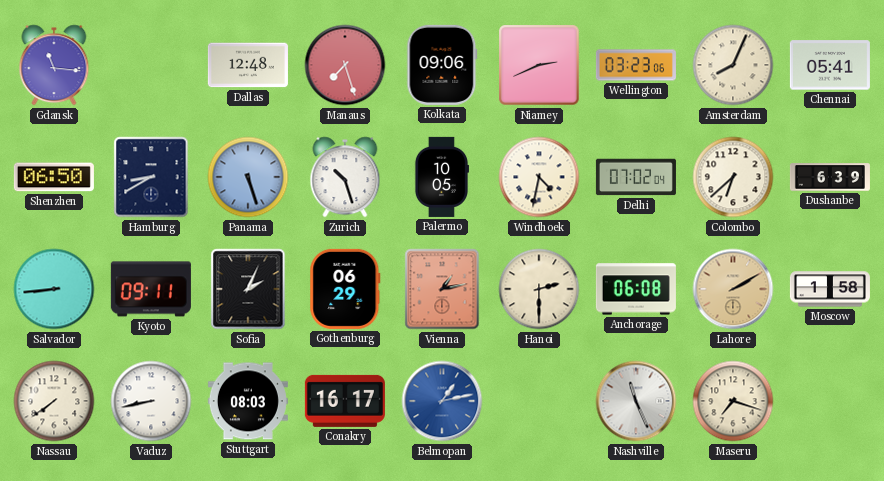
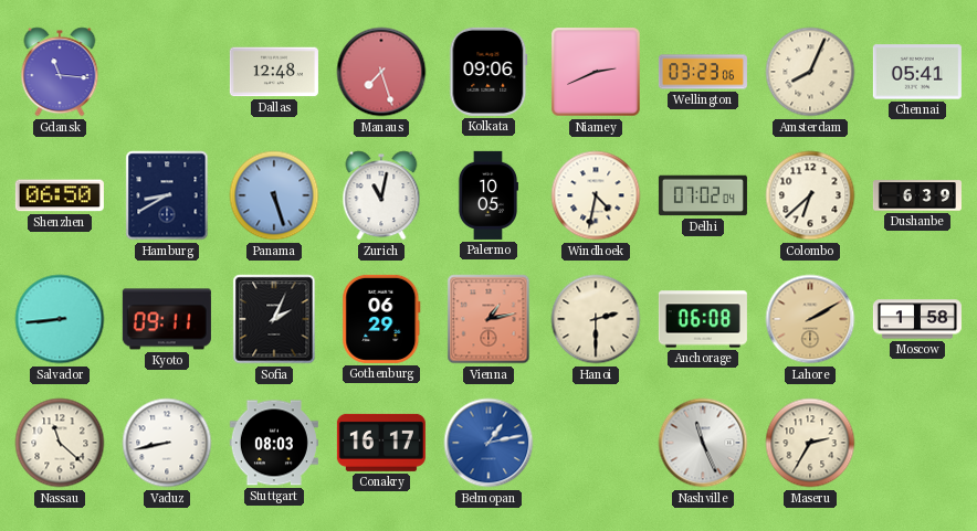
Zurich: 10:27 -> 11:02
Nassau: 7:39 -> 11:22
Maseru: 7:18 -> 2:35
